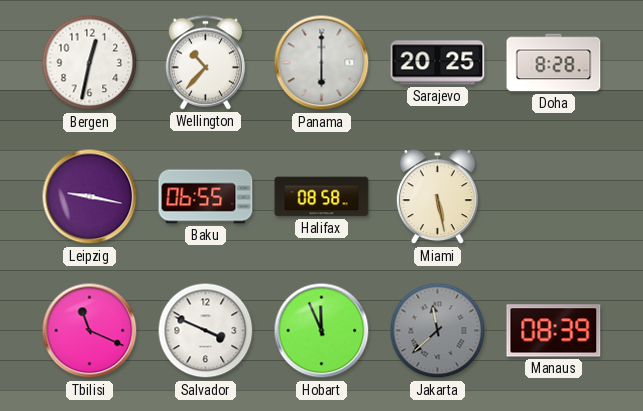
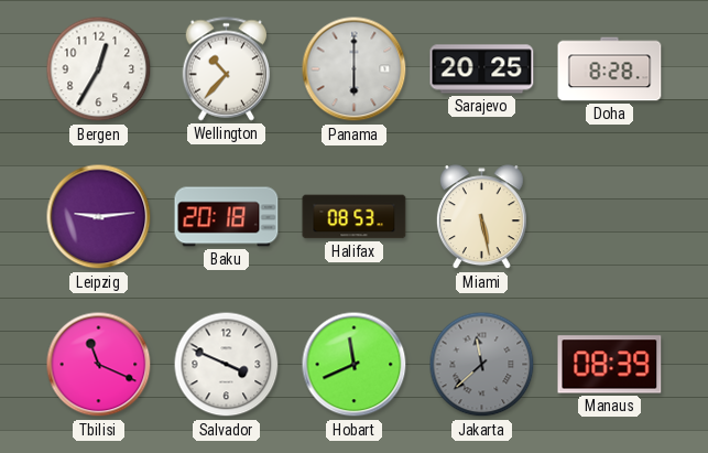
Bergen: 12:32 -> 12:35
Leipzig: 9:17 -> 9:14
Baku: 06:55 -> 20:18
Halifax: 08:58 -> 08:53
Hobart: 11:56 -> 11:41
